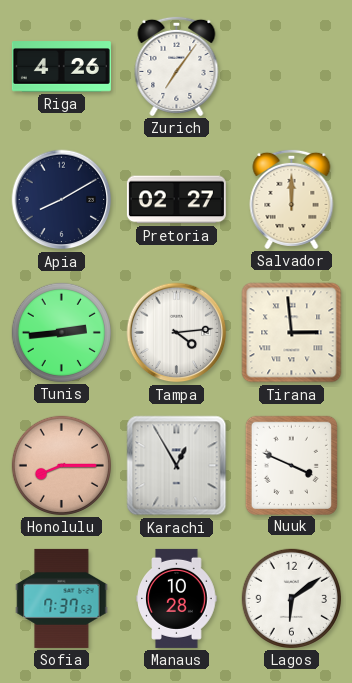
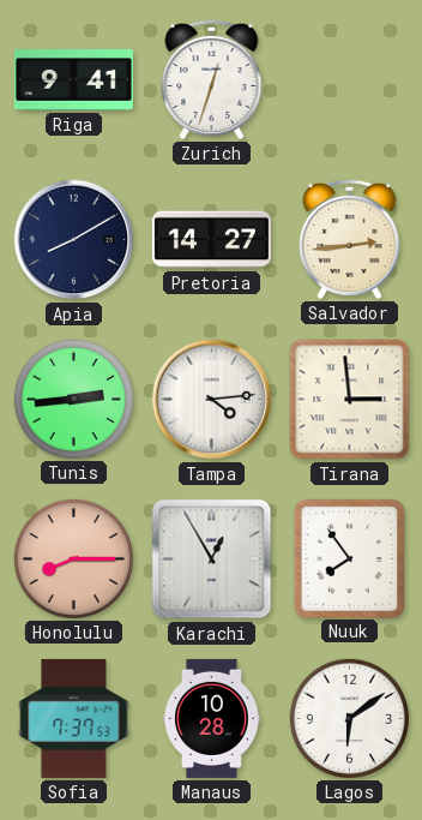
Riga: 4:26 -> 9:41
Zurich: 7:06 -> 12:33
Pretoria: 02:27 -> 14:27
Salvador: 12:00 -> 2:44
Nuuk: 3:49 -> 7:54
